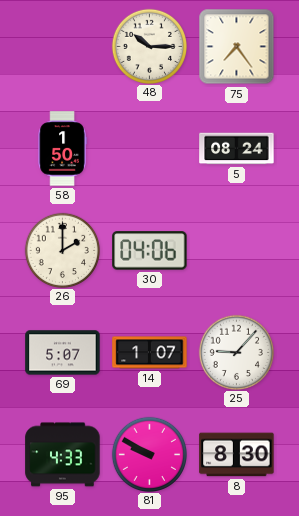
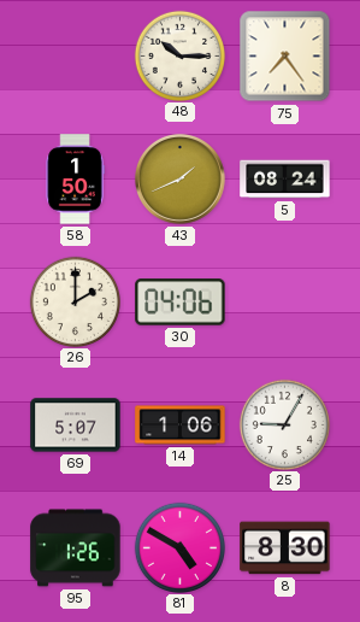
43: none -> 1:41
14: 1:07 -> 1:06
25: 9:07 -> 9:05
95: 4:33 -> 1:26
81: 9:50 -> 4:50
